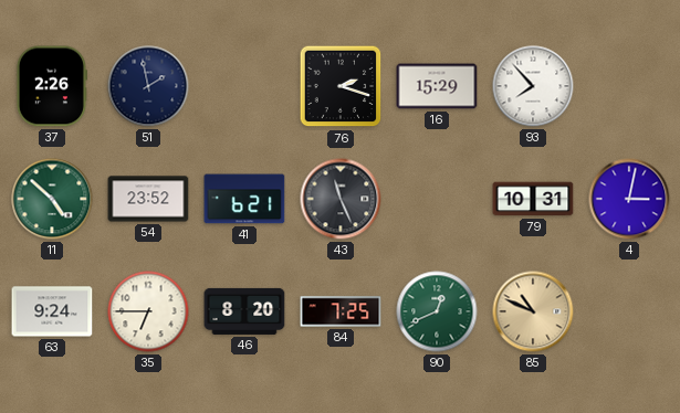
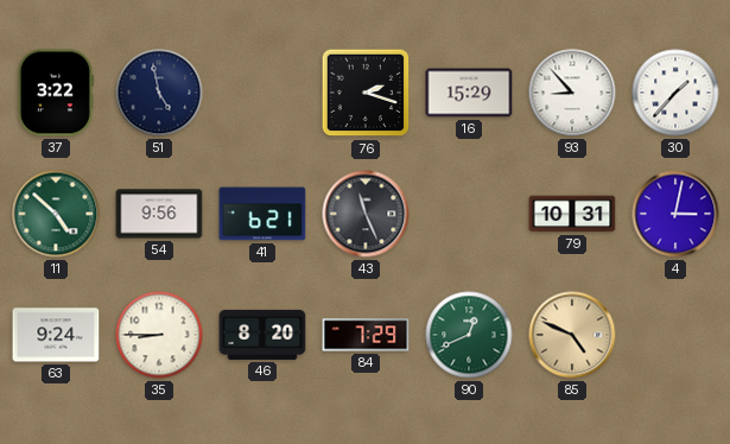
37: 2:26 -> 3:22
51: 1:58 -> 4:58
93: 7:53 -> 8:53
30: none -> 1:37
54: 23:52 -> 9:56
35: 6:45 -> 8:45
84: 7:25 -> 7:29
85: 10:49 -> 4:49
